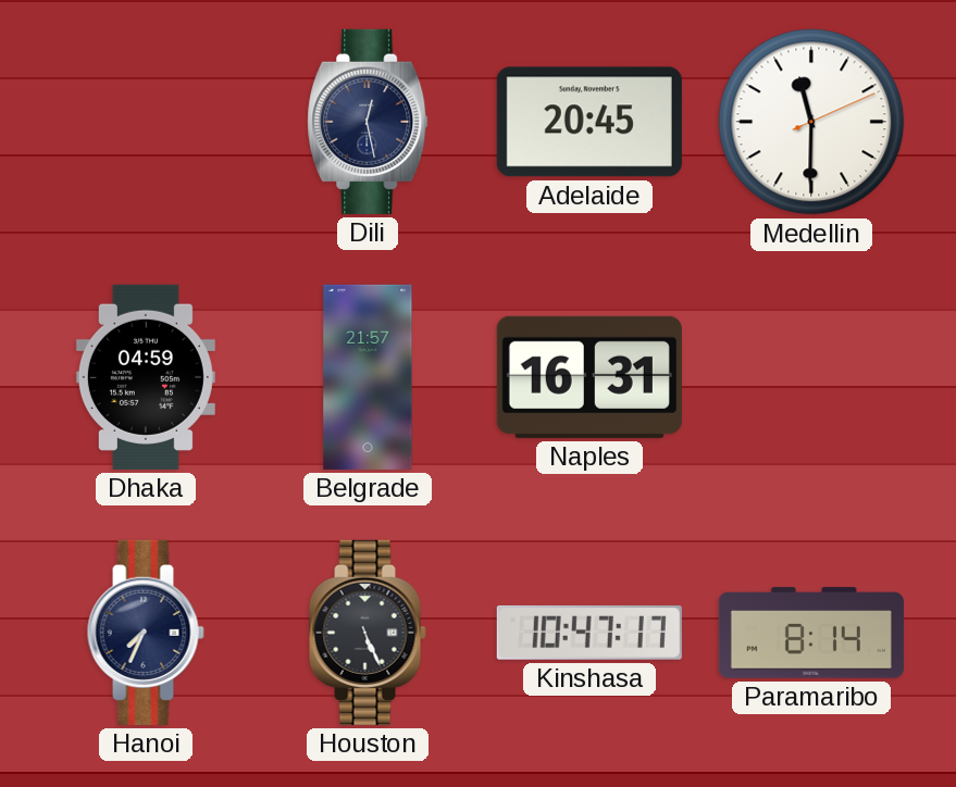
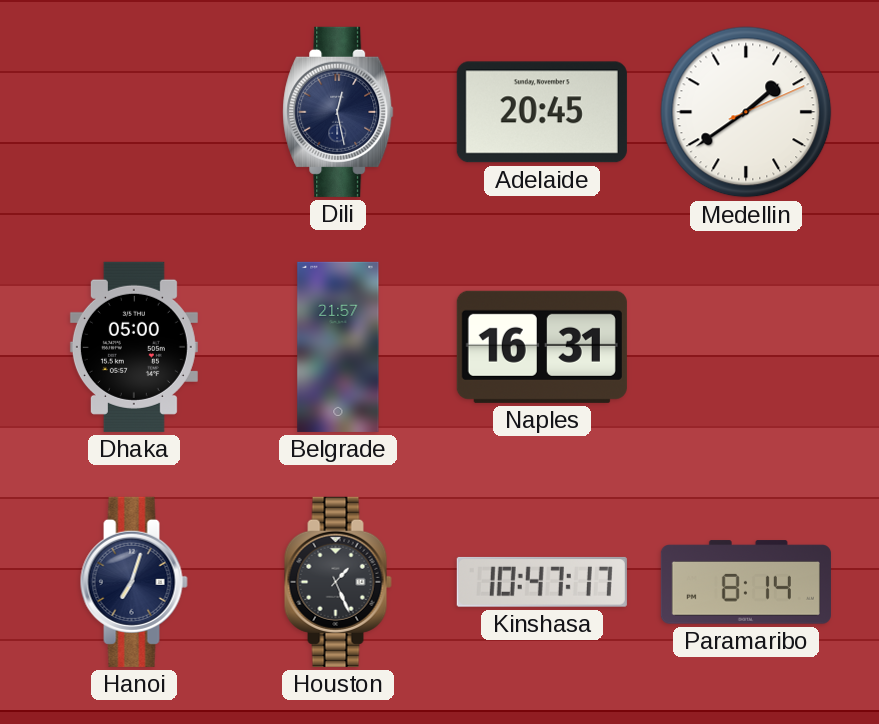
Medellin: 11:30 -> 1:39
Dhaka: 04:59 -> 05:00
Hanoi: 7:34 -> 7:03
Houston: 5:26 -> 1:26
